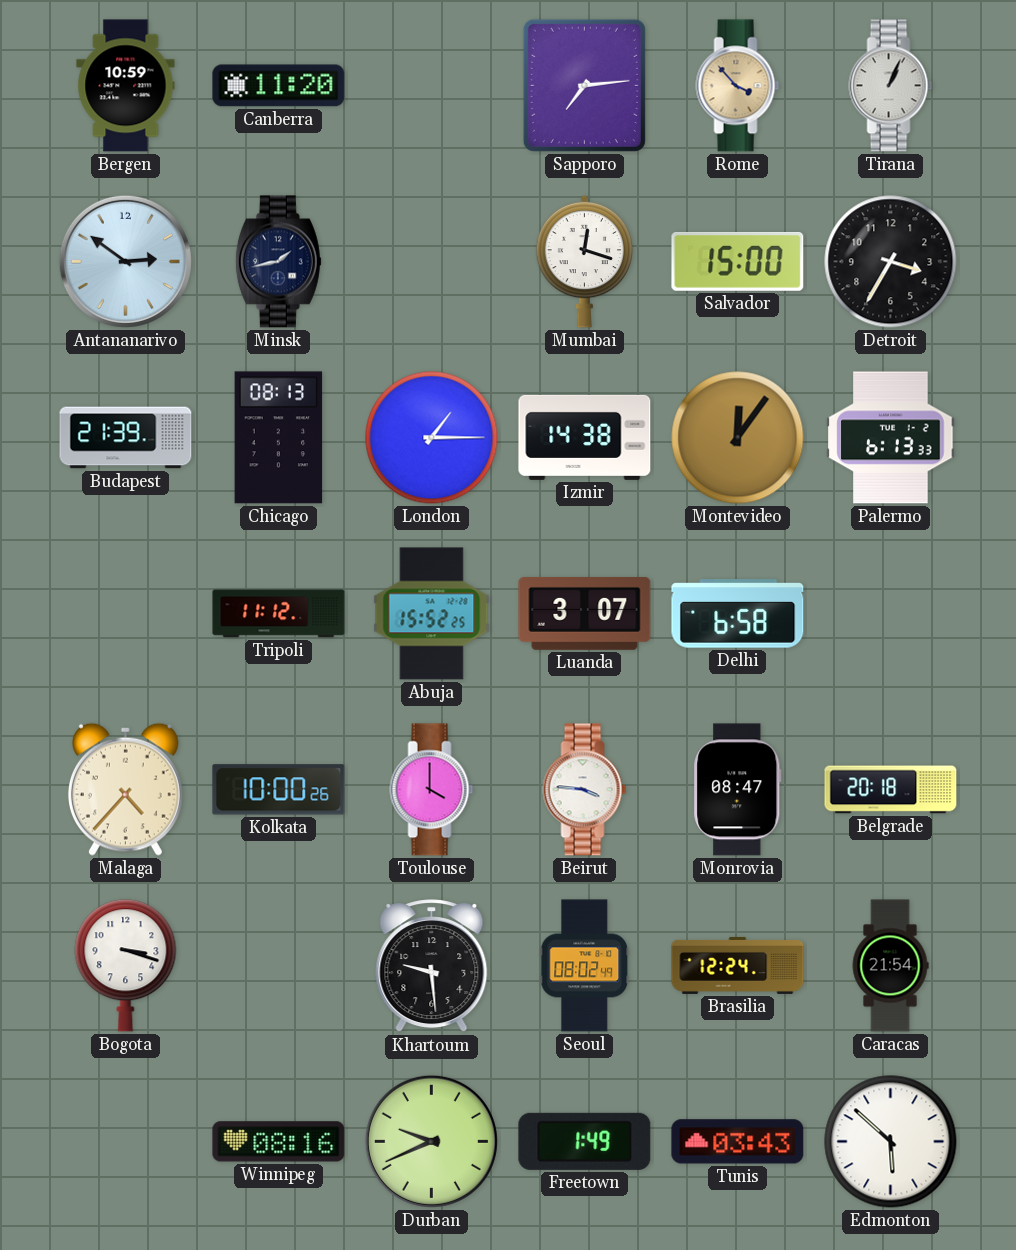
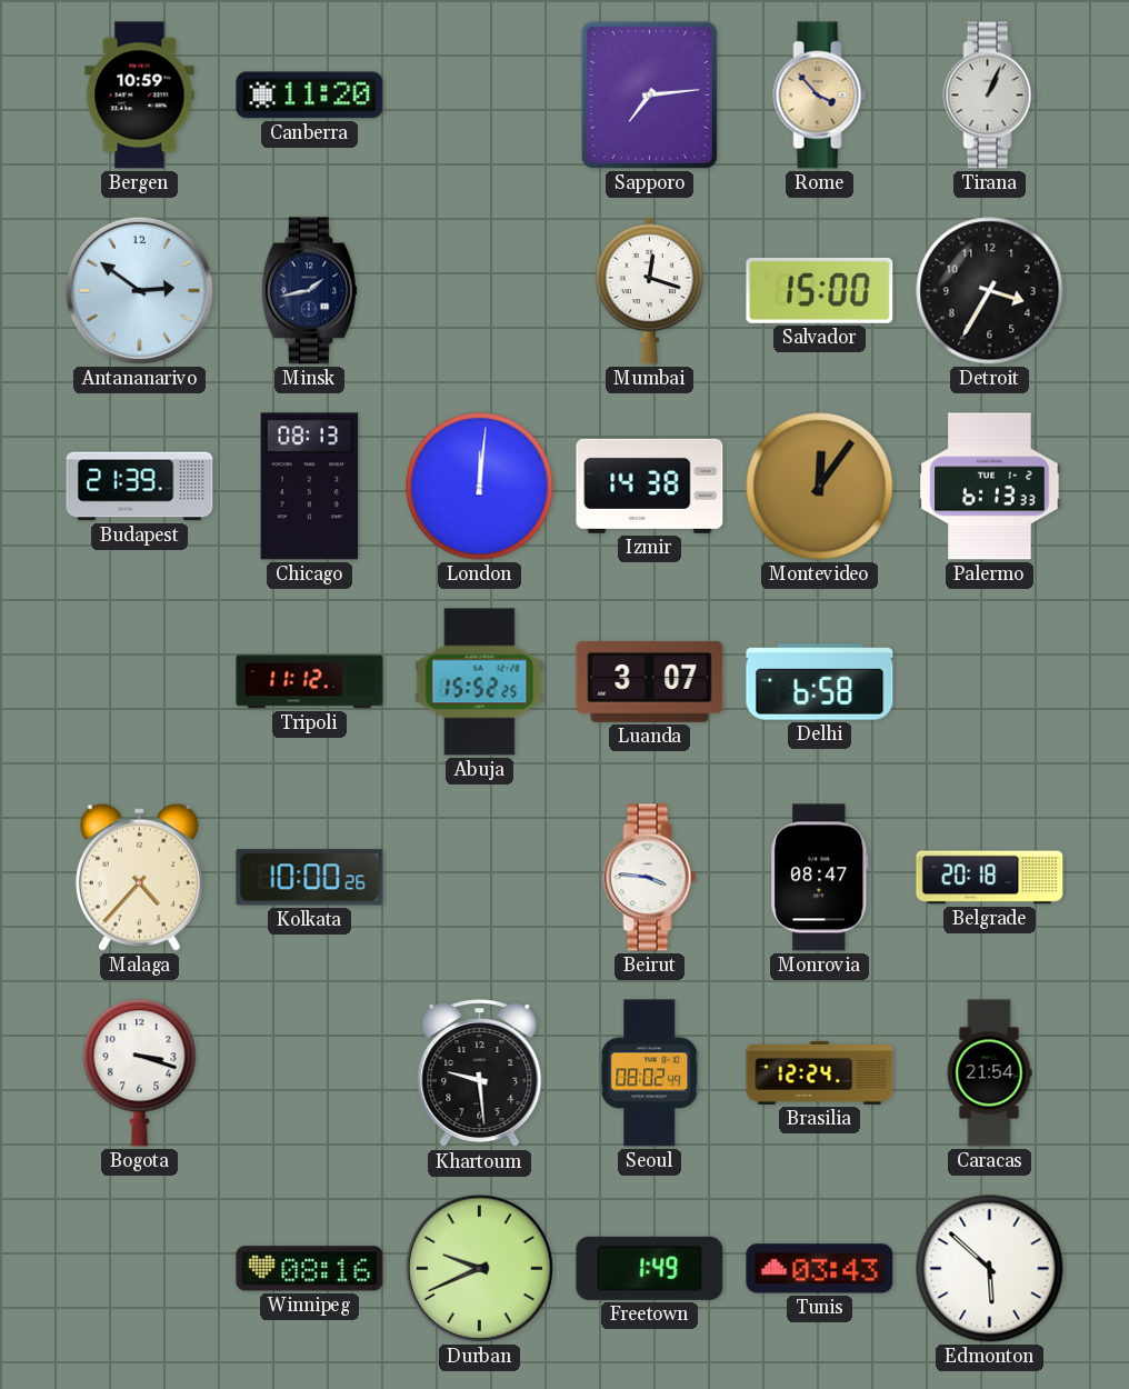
London: 1:15 -> 12:01
Toulouse: 4:00 -> none
